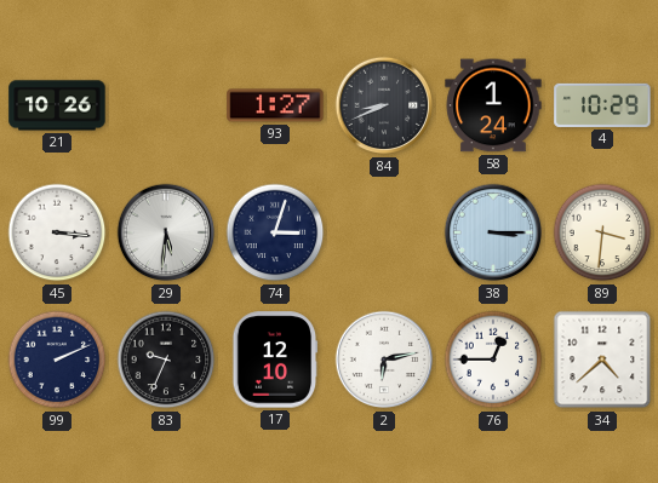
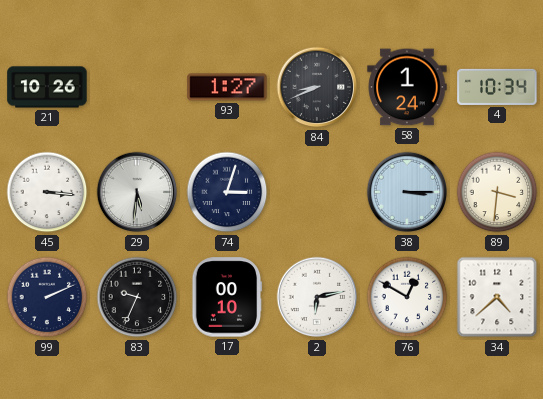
4: 10:29 -> 10:34
17: 12:10 -> 00:10
76: 12:45 -> 12:50
